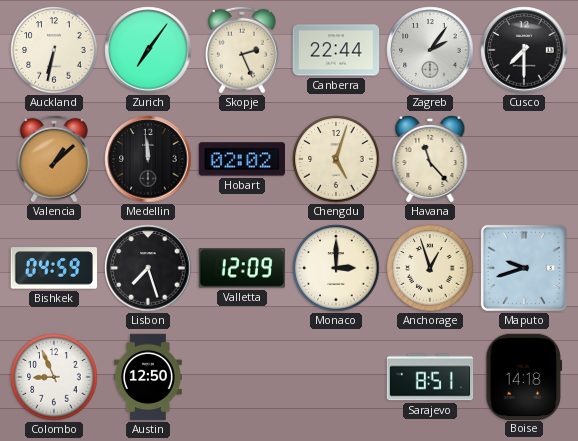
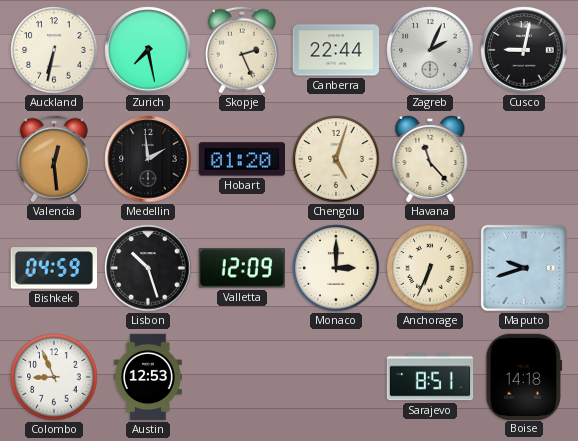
Zurich: 7:06 -> 7:28
Zagreb: 2:06 -> 2:04
Cusco: 7:30 -> 9:02
Valencia: 1:08 -> 12:29
Medellin: 11:59 -> 1:59
Hobart: 02:02 -> 01:20
Lisbon: 7:27 -> 10:27
Anchorage: 12:57 -> 6:34
Austin: 12:50 -> 12:53
